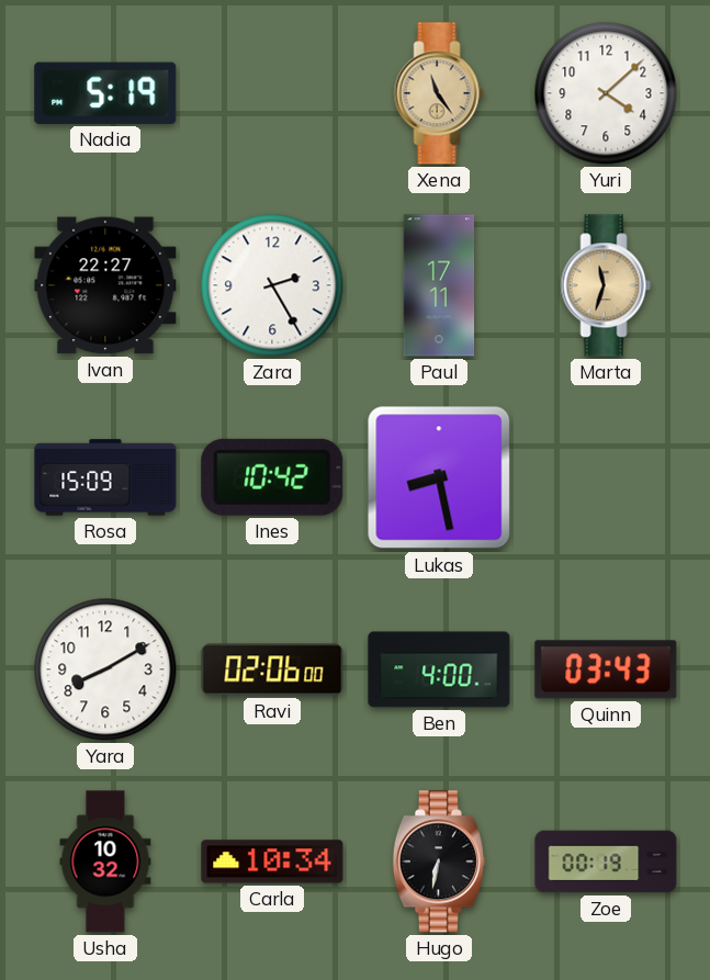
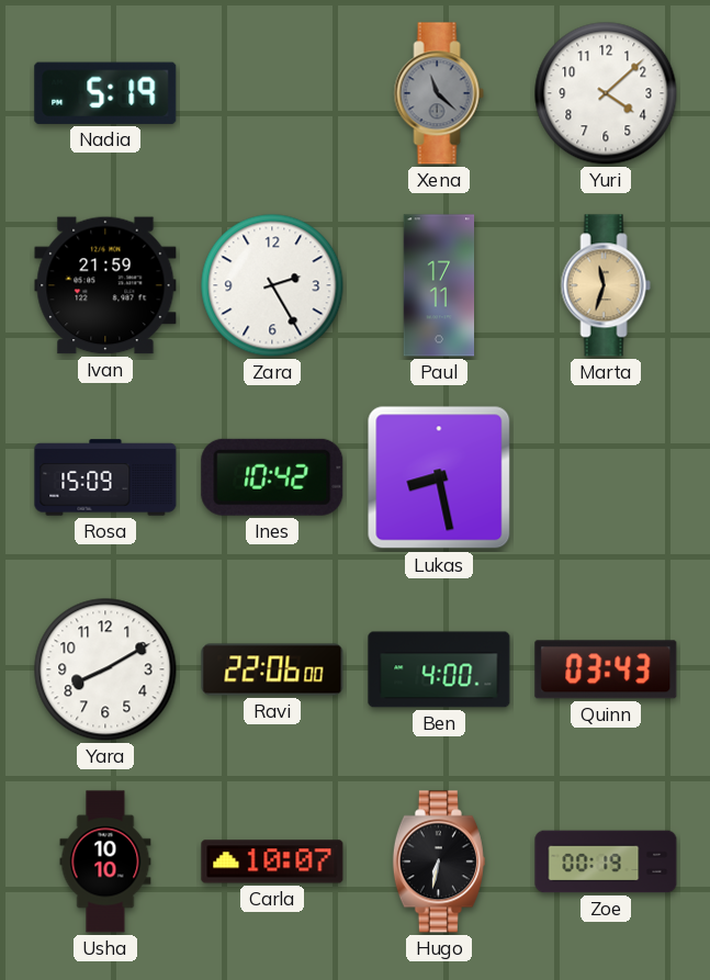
Xena: 11:24 -> 11:22
Xena dial: champagne -> grey
Ivan: 22:27 -> 21:59
Ravi: 02:06 -> 22:06
Usha: 10:32 -> 10:10
Carla: 10:34 -> 10:07
